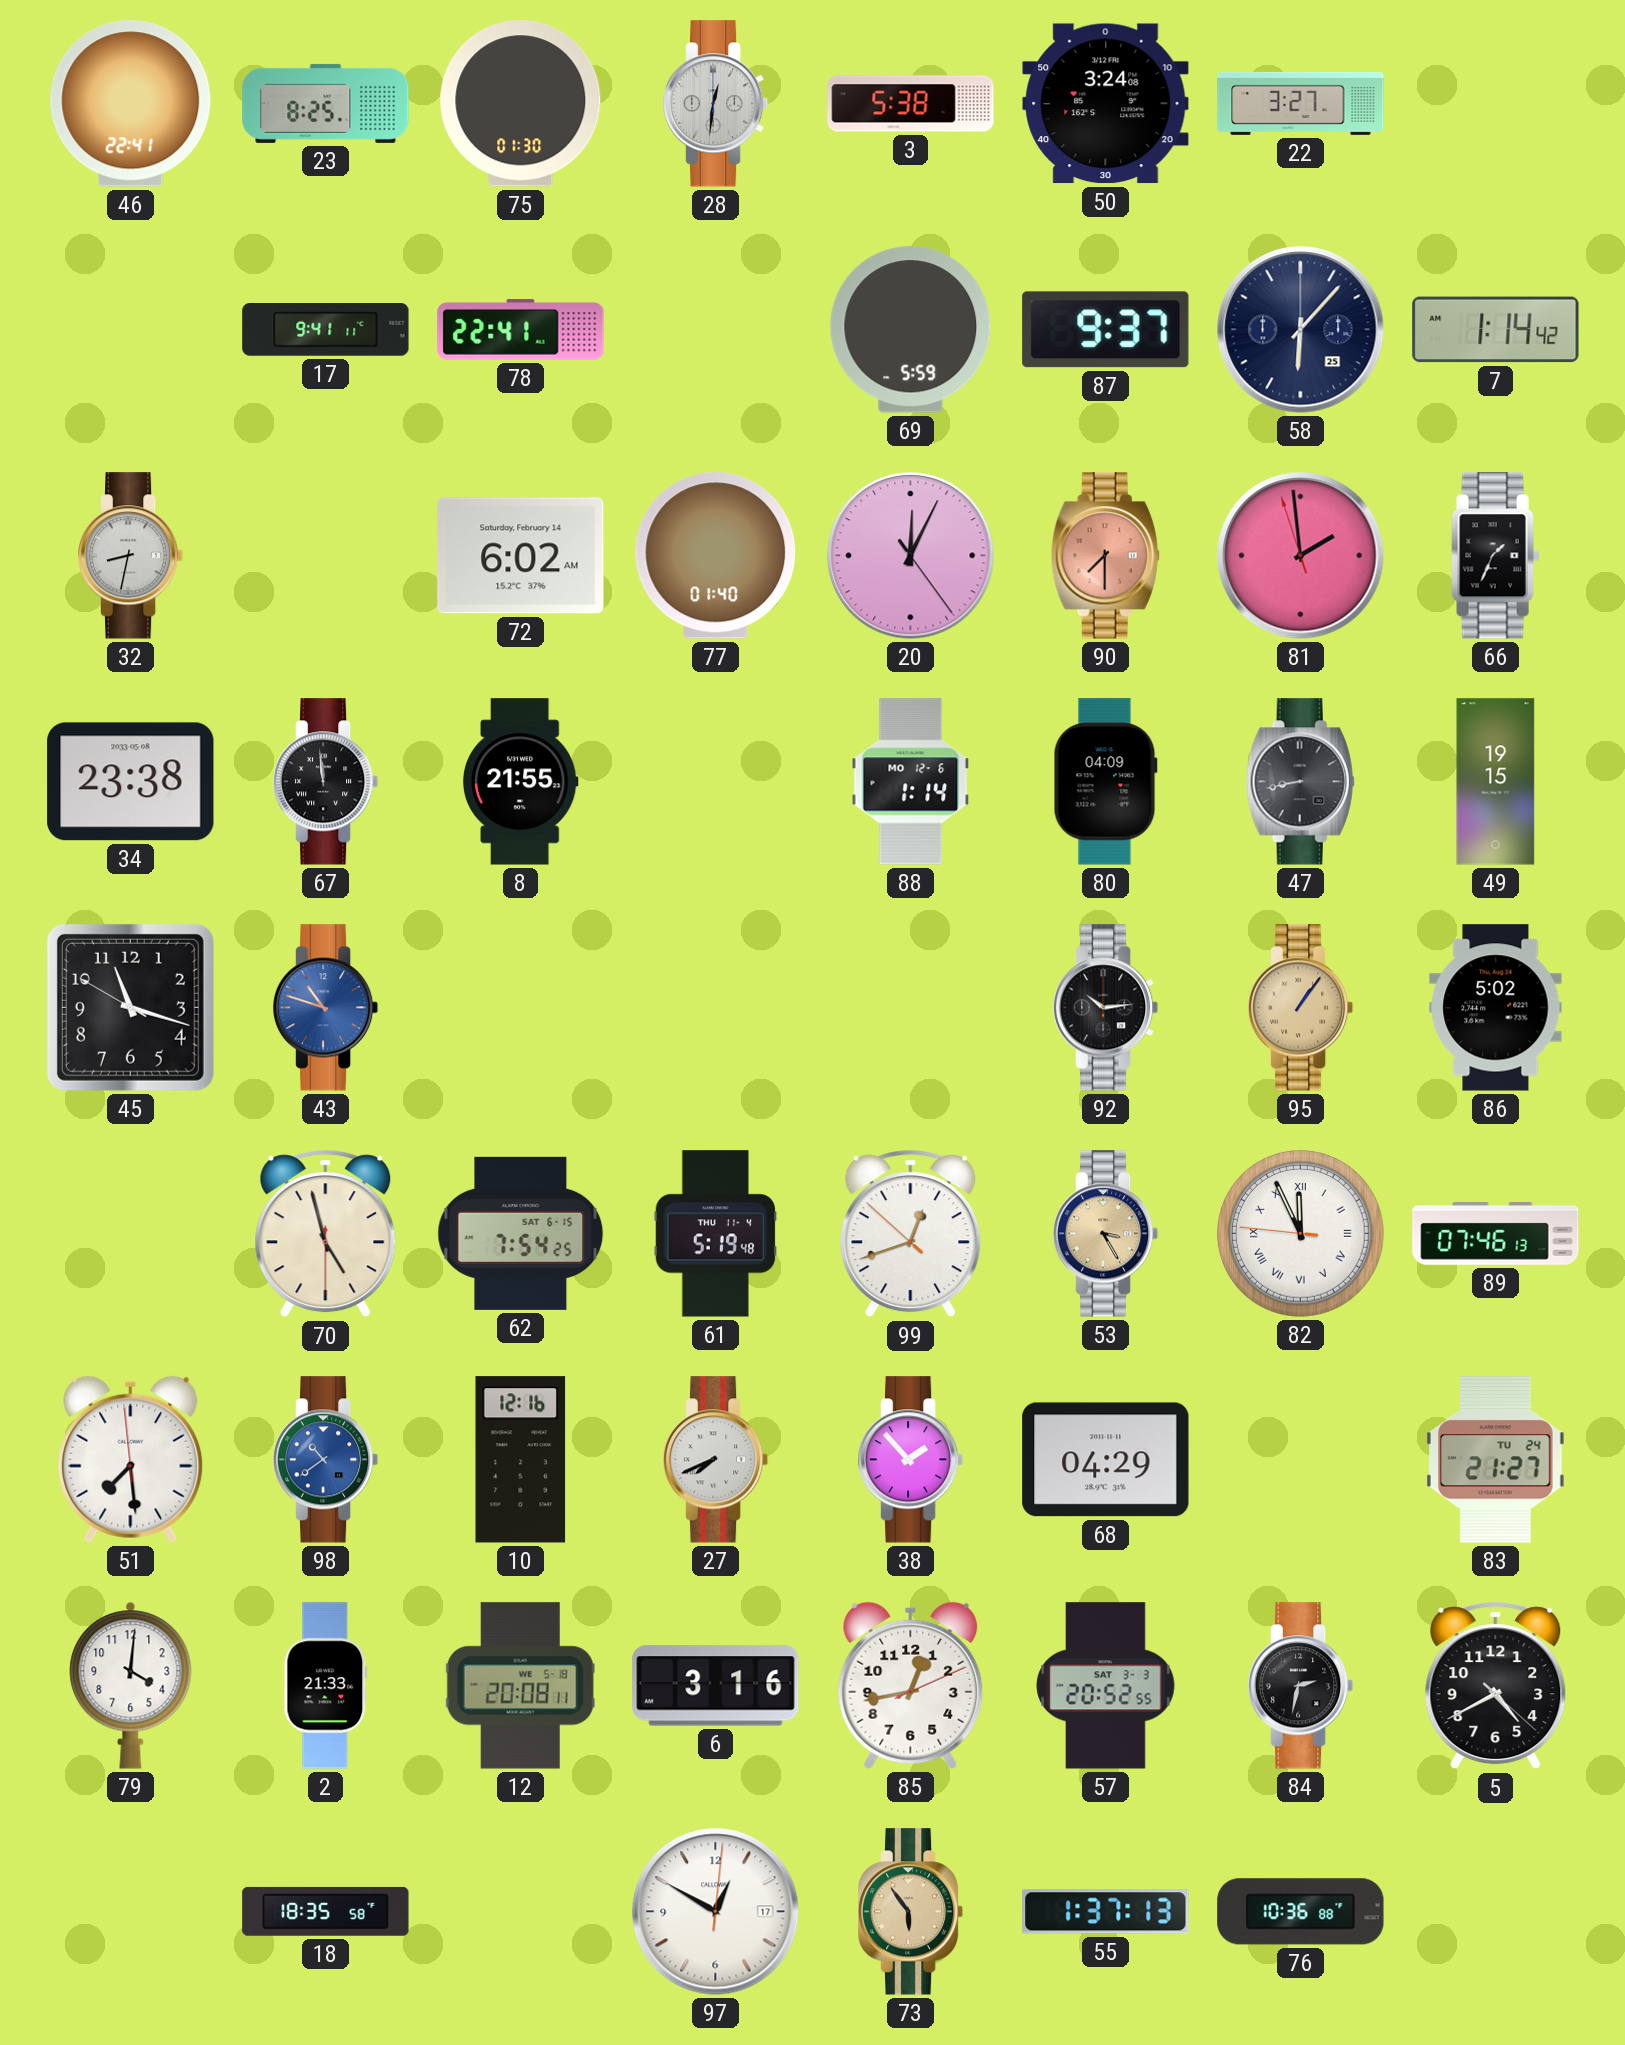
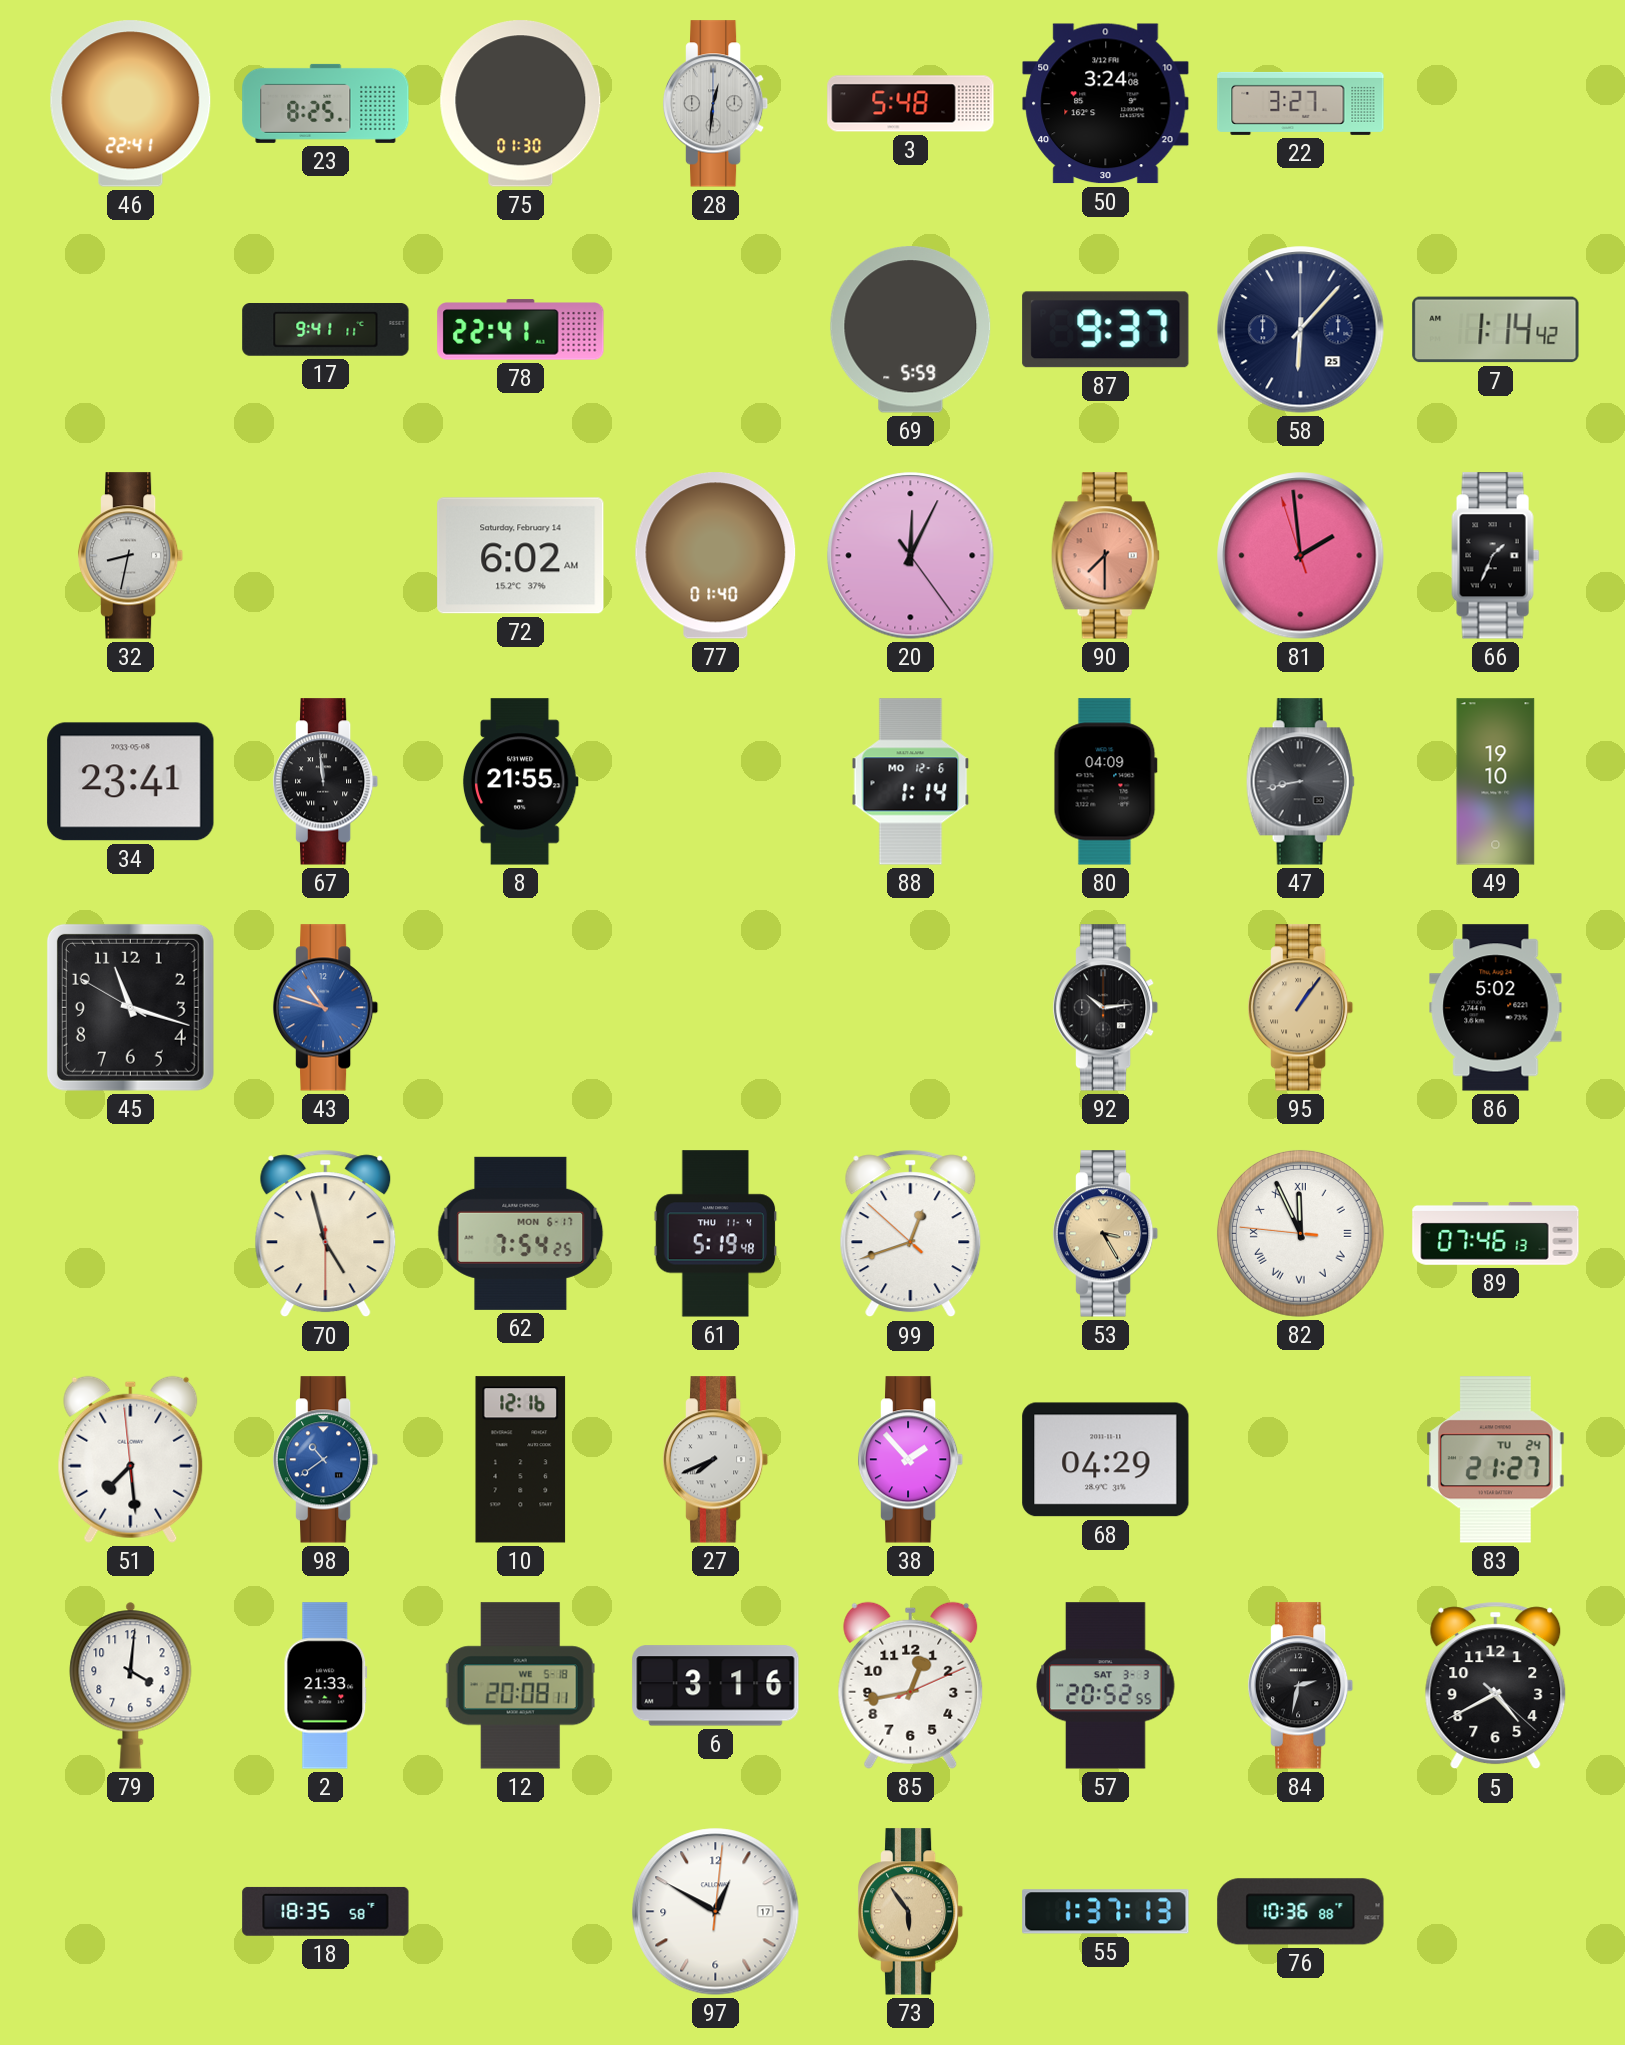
3: 5:38 -> 5:48
34: 23:38 -> 23:41
49: 19:15 -> 19:10
62 date: SAT 6-15 -> MON 6-17
